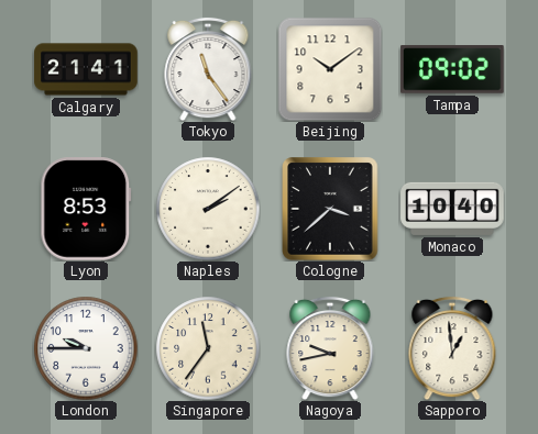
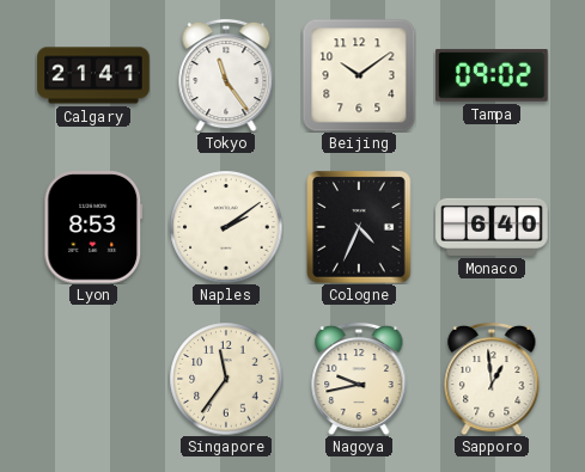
Cologne: 3:38 -> 4:34
Monaco: 10:40 -> 6:40
London: 9:45 -> none
